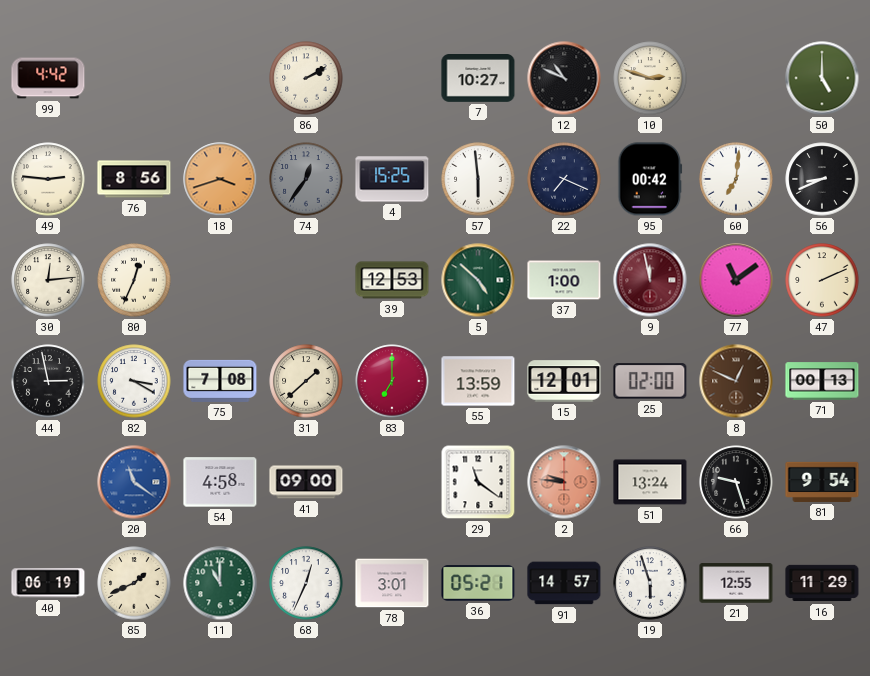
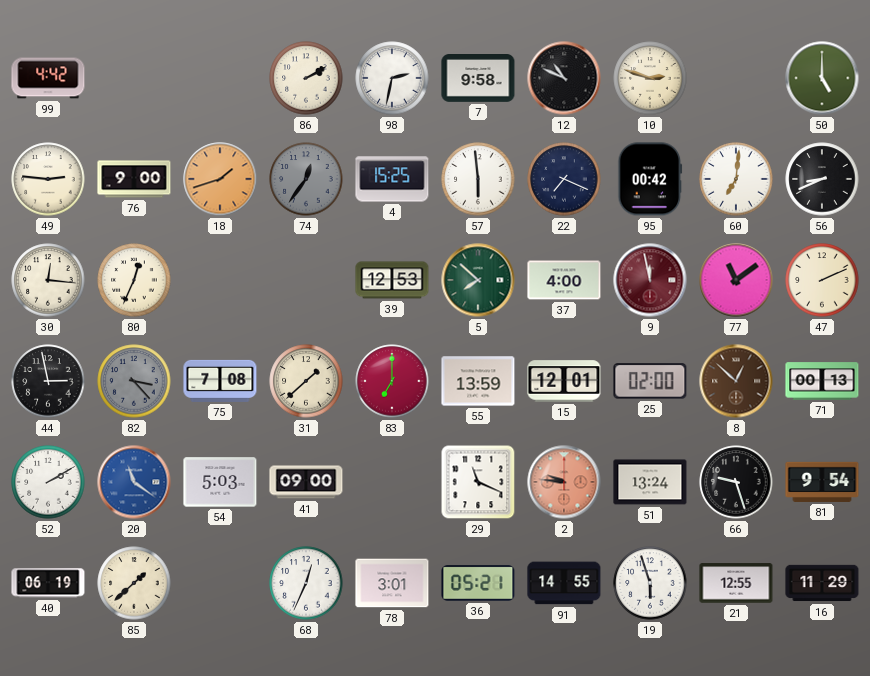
98: none -> 2:32
7: 10:27 -> 9:58
76: 8:56 -> 9:00
18: 3:42 -> 1:42
30: 12:14 -> 12:16
5: 4:52 -> 7:52
37: 1:00 -> 4:00
82: 3:20 -> 3:23
82 dial: white -> grey
8: 12:49 -> 12:52
52: none -> 2:10
54: 4:58 -> 5:03
29: 11:21 -> 11:19
85: 1:41 -> 1:38
11: 11:00 -> none
91: 14:57 -> 14:55
